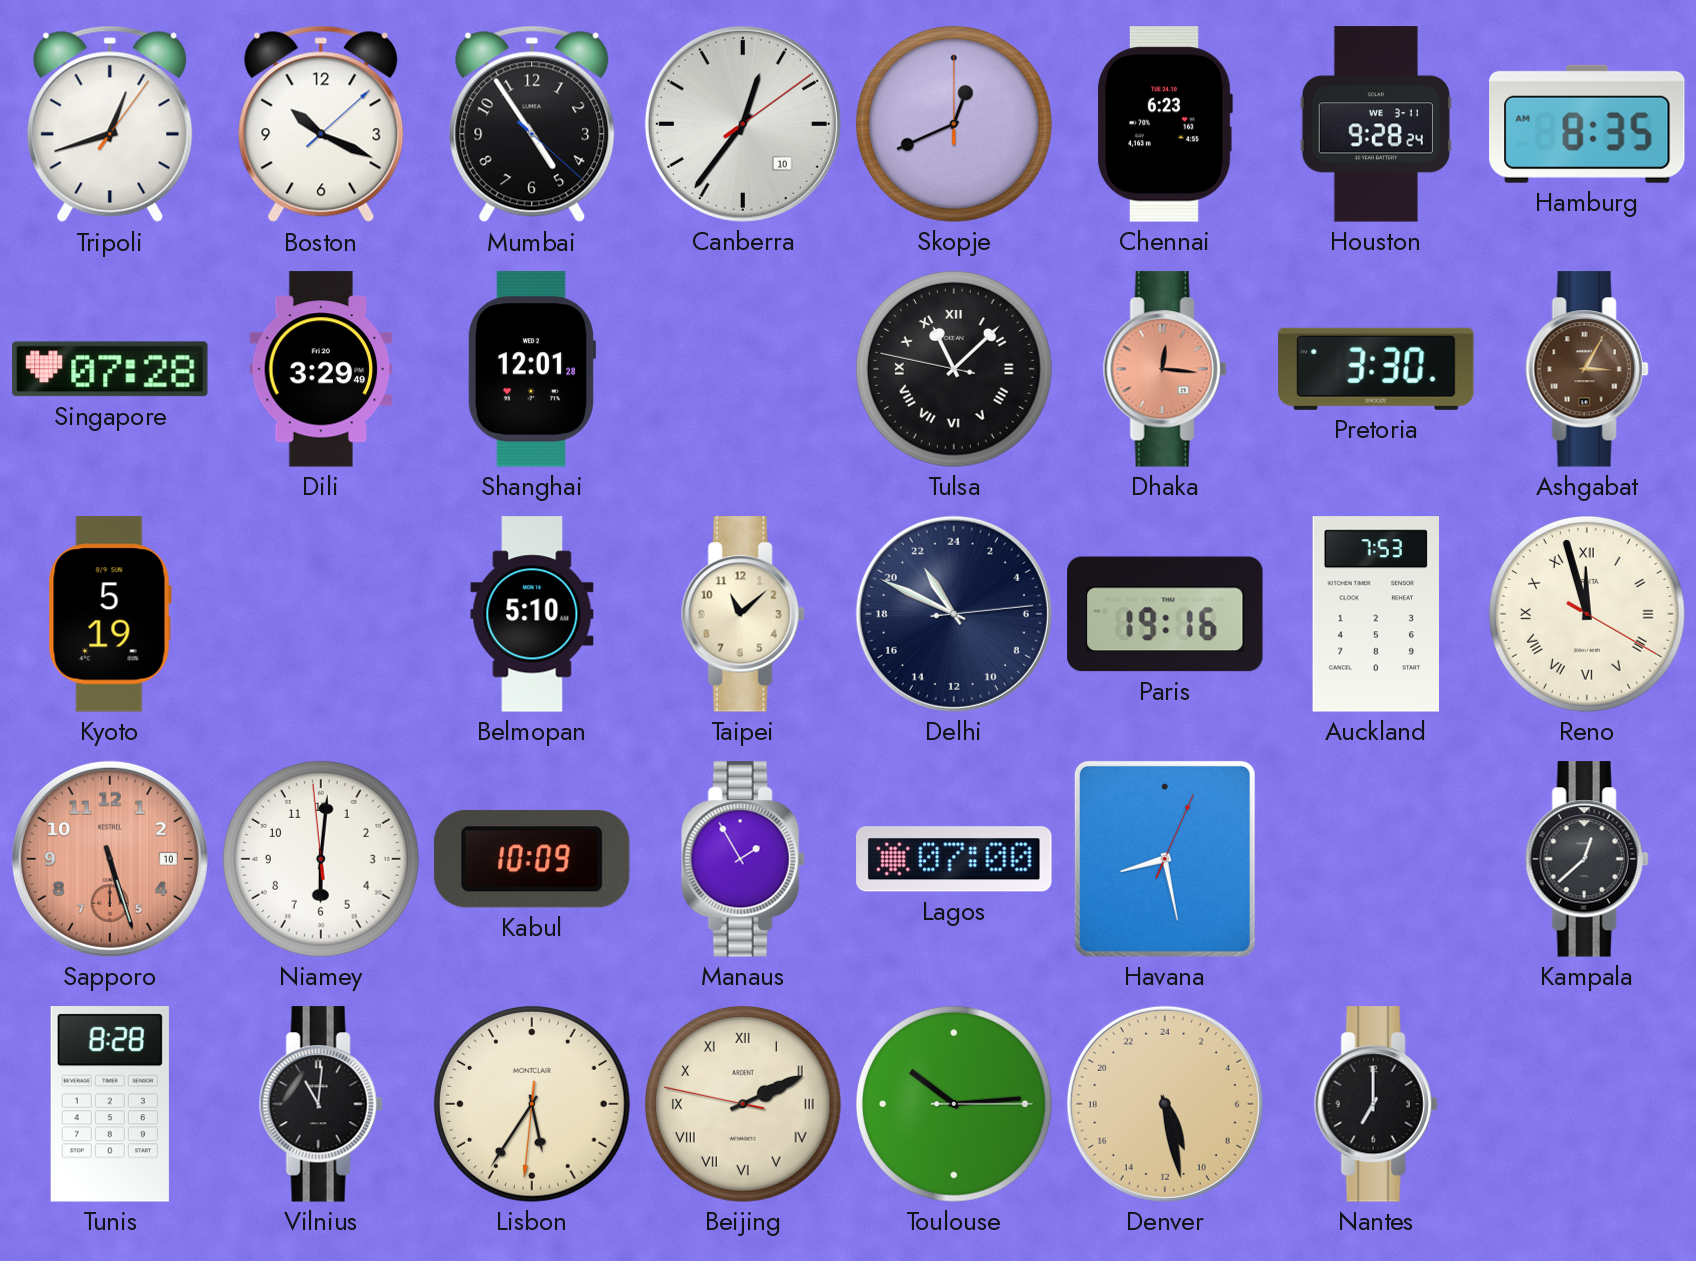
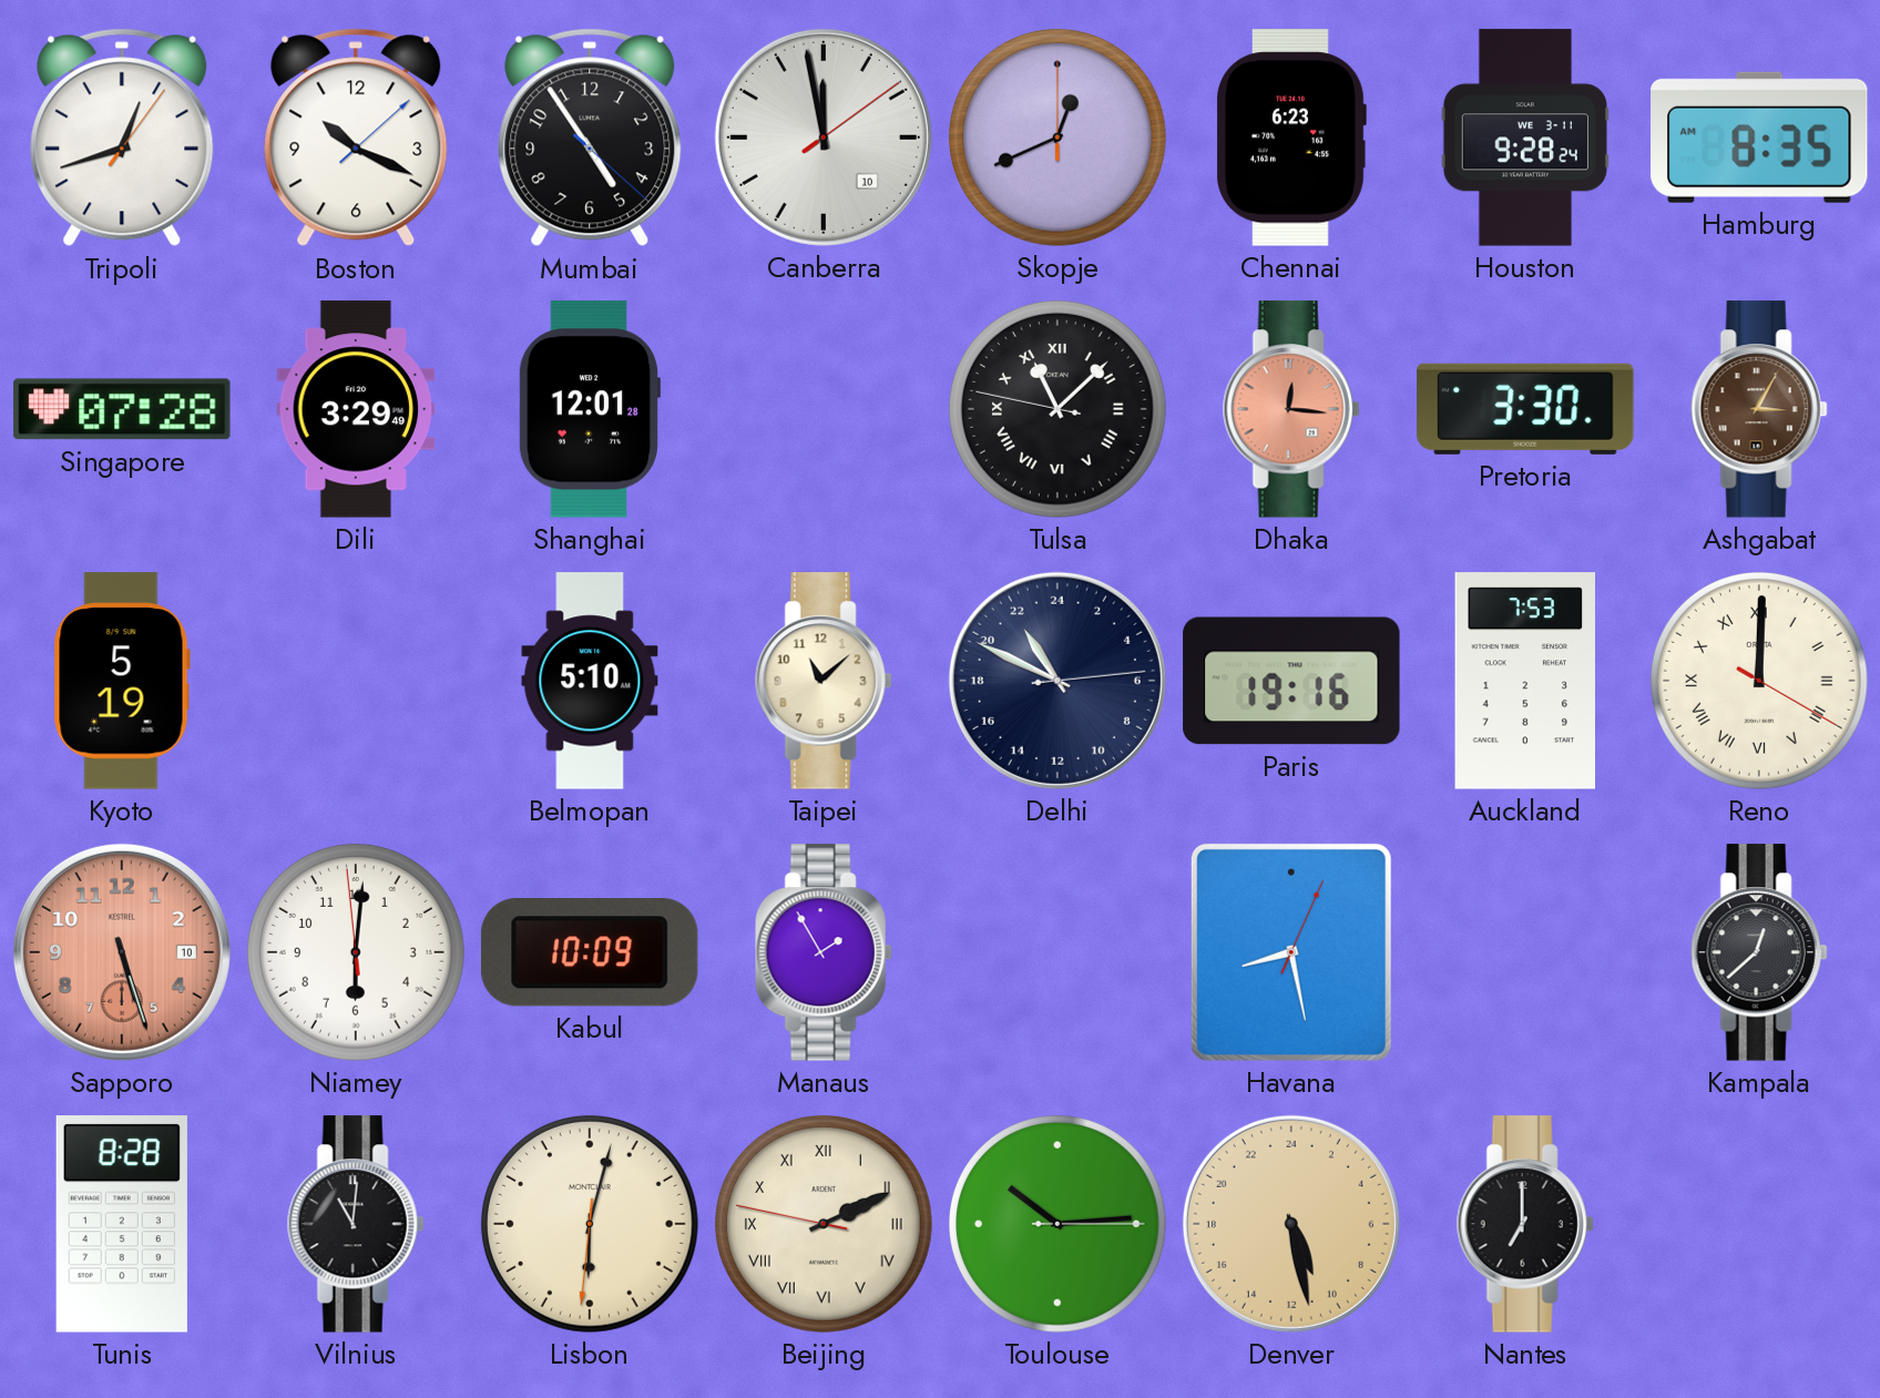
Canberra: 12:36 -> 11:58
Reno: 11:57 -> 12:00
Lagos: 07:00 -> none
Lisbon: 5:35 -> 6:02
